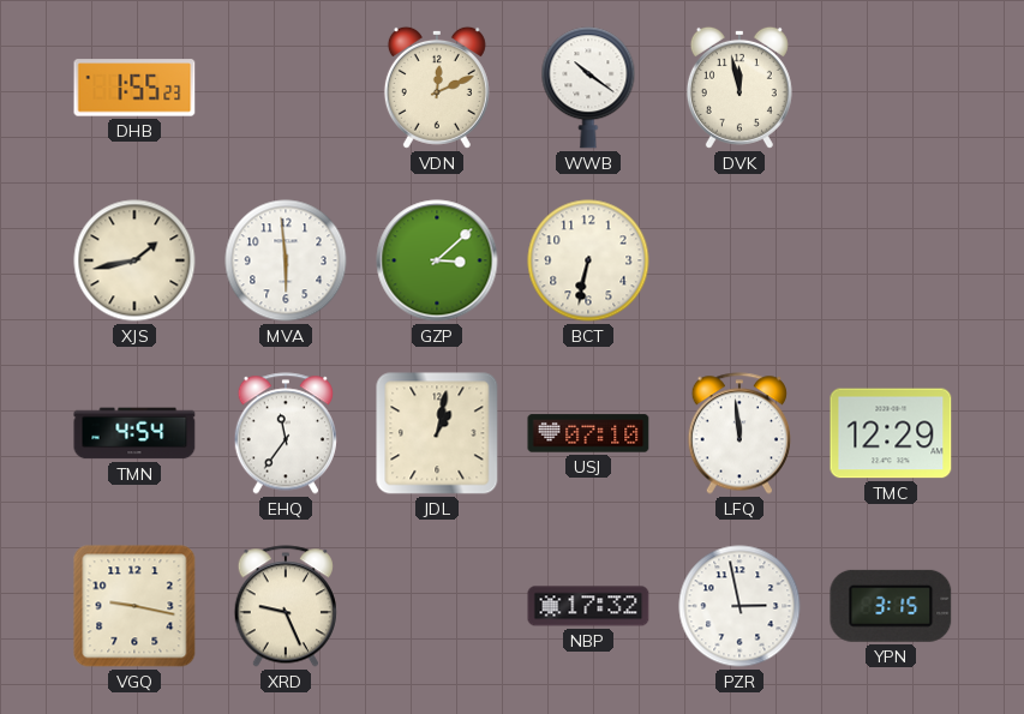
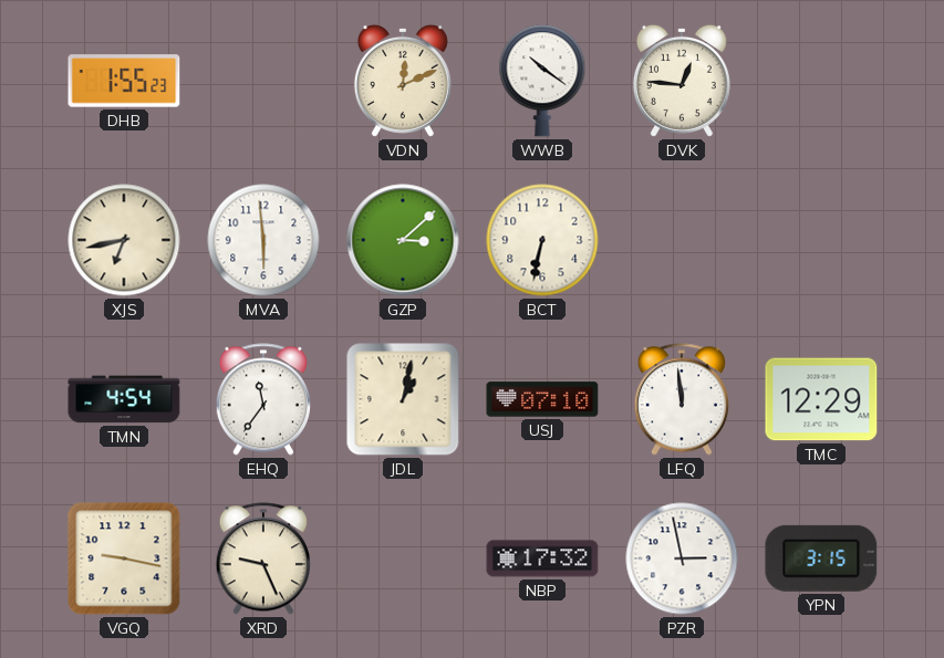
DVK: 11:58 -> 12:46
XJS: 1:43 -> 6:43
